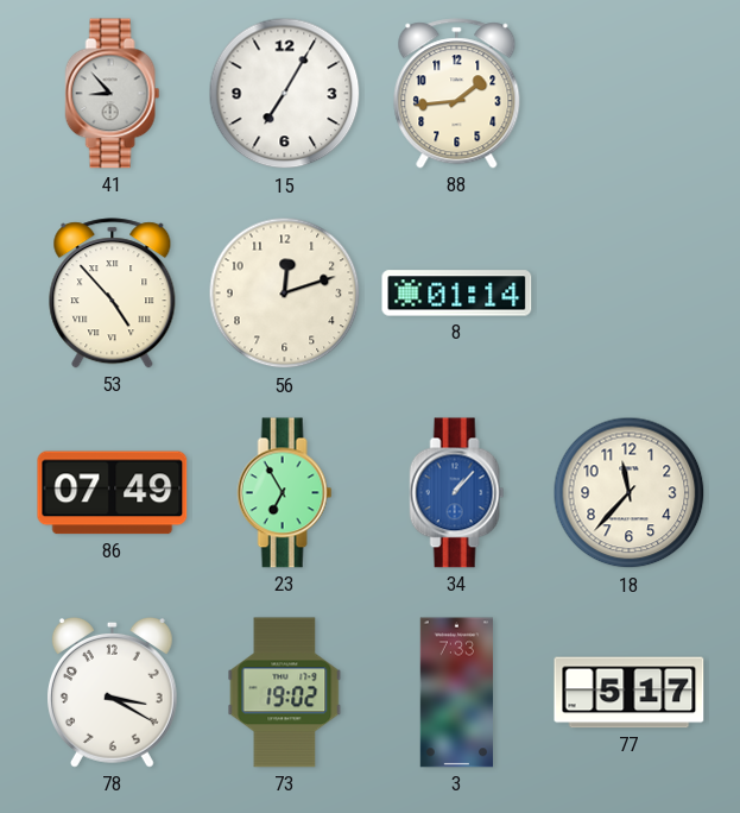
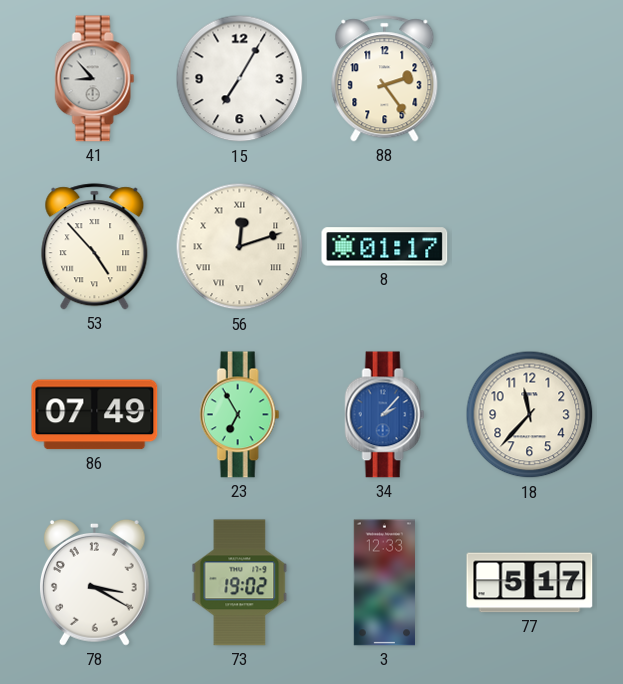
88: 1:44 -> 2:24
56 numerals: Arabic -> Roman
8: 01:14 -> 01:17
34: 1:07 -> 2:07
3: 7:33 -> 12:33
